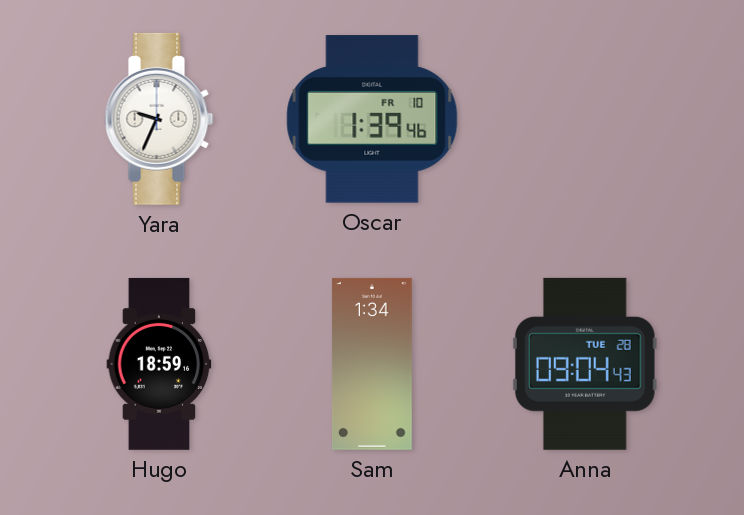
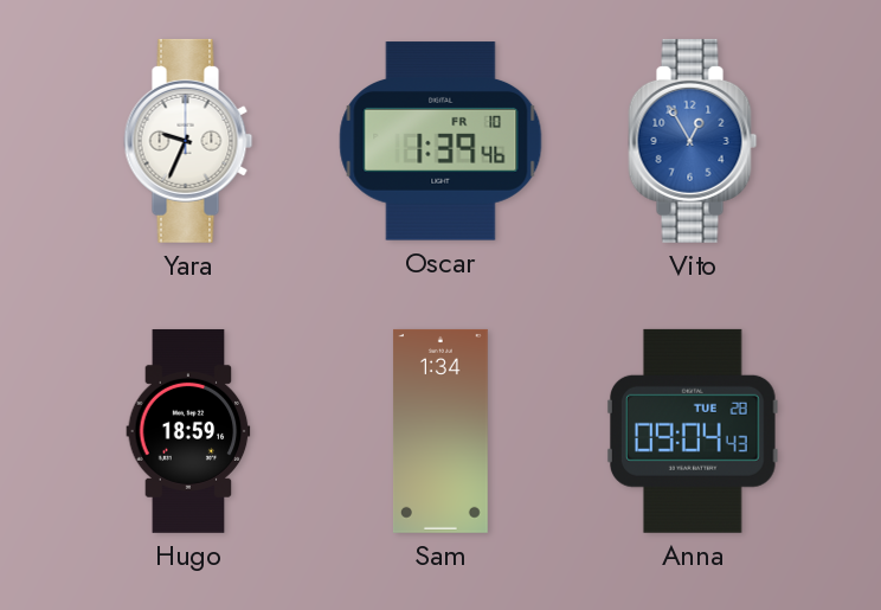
Vito: none -> 12:55
